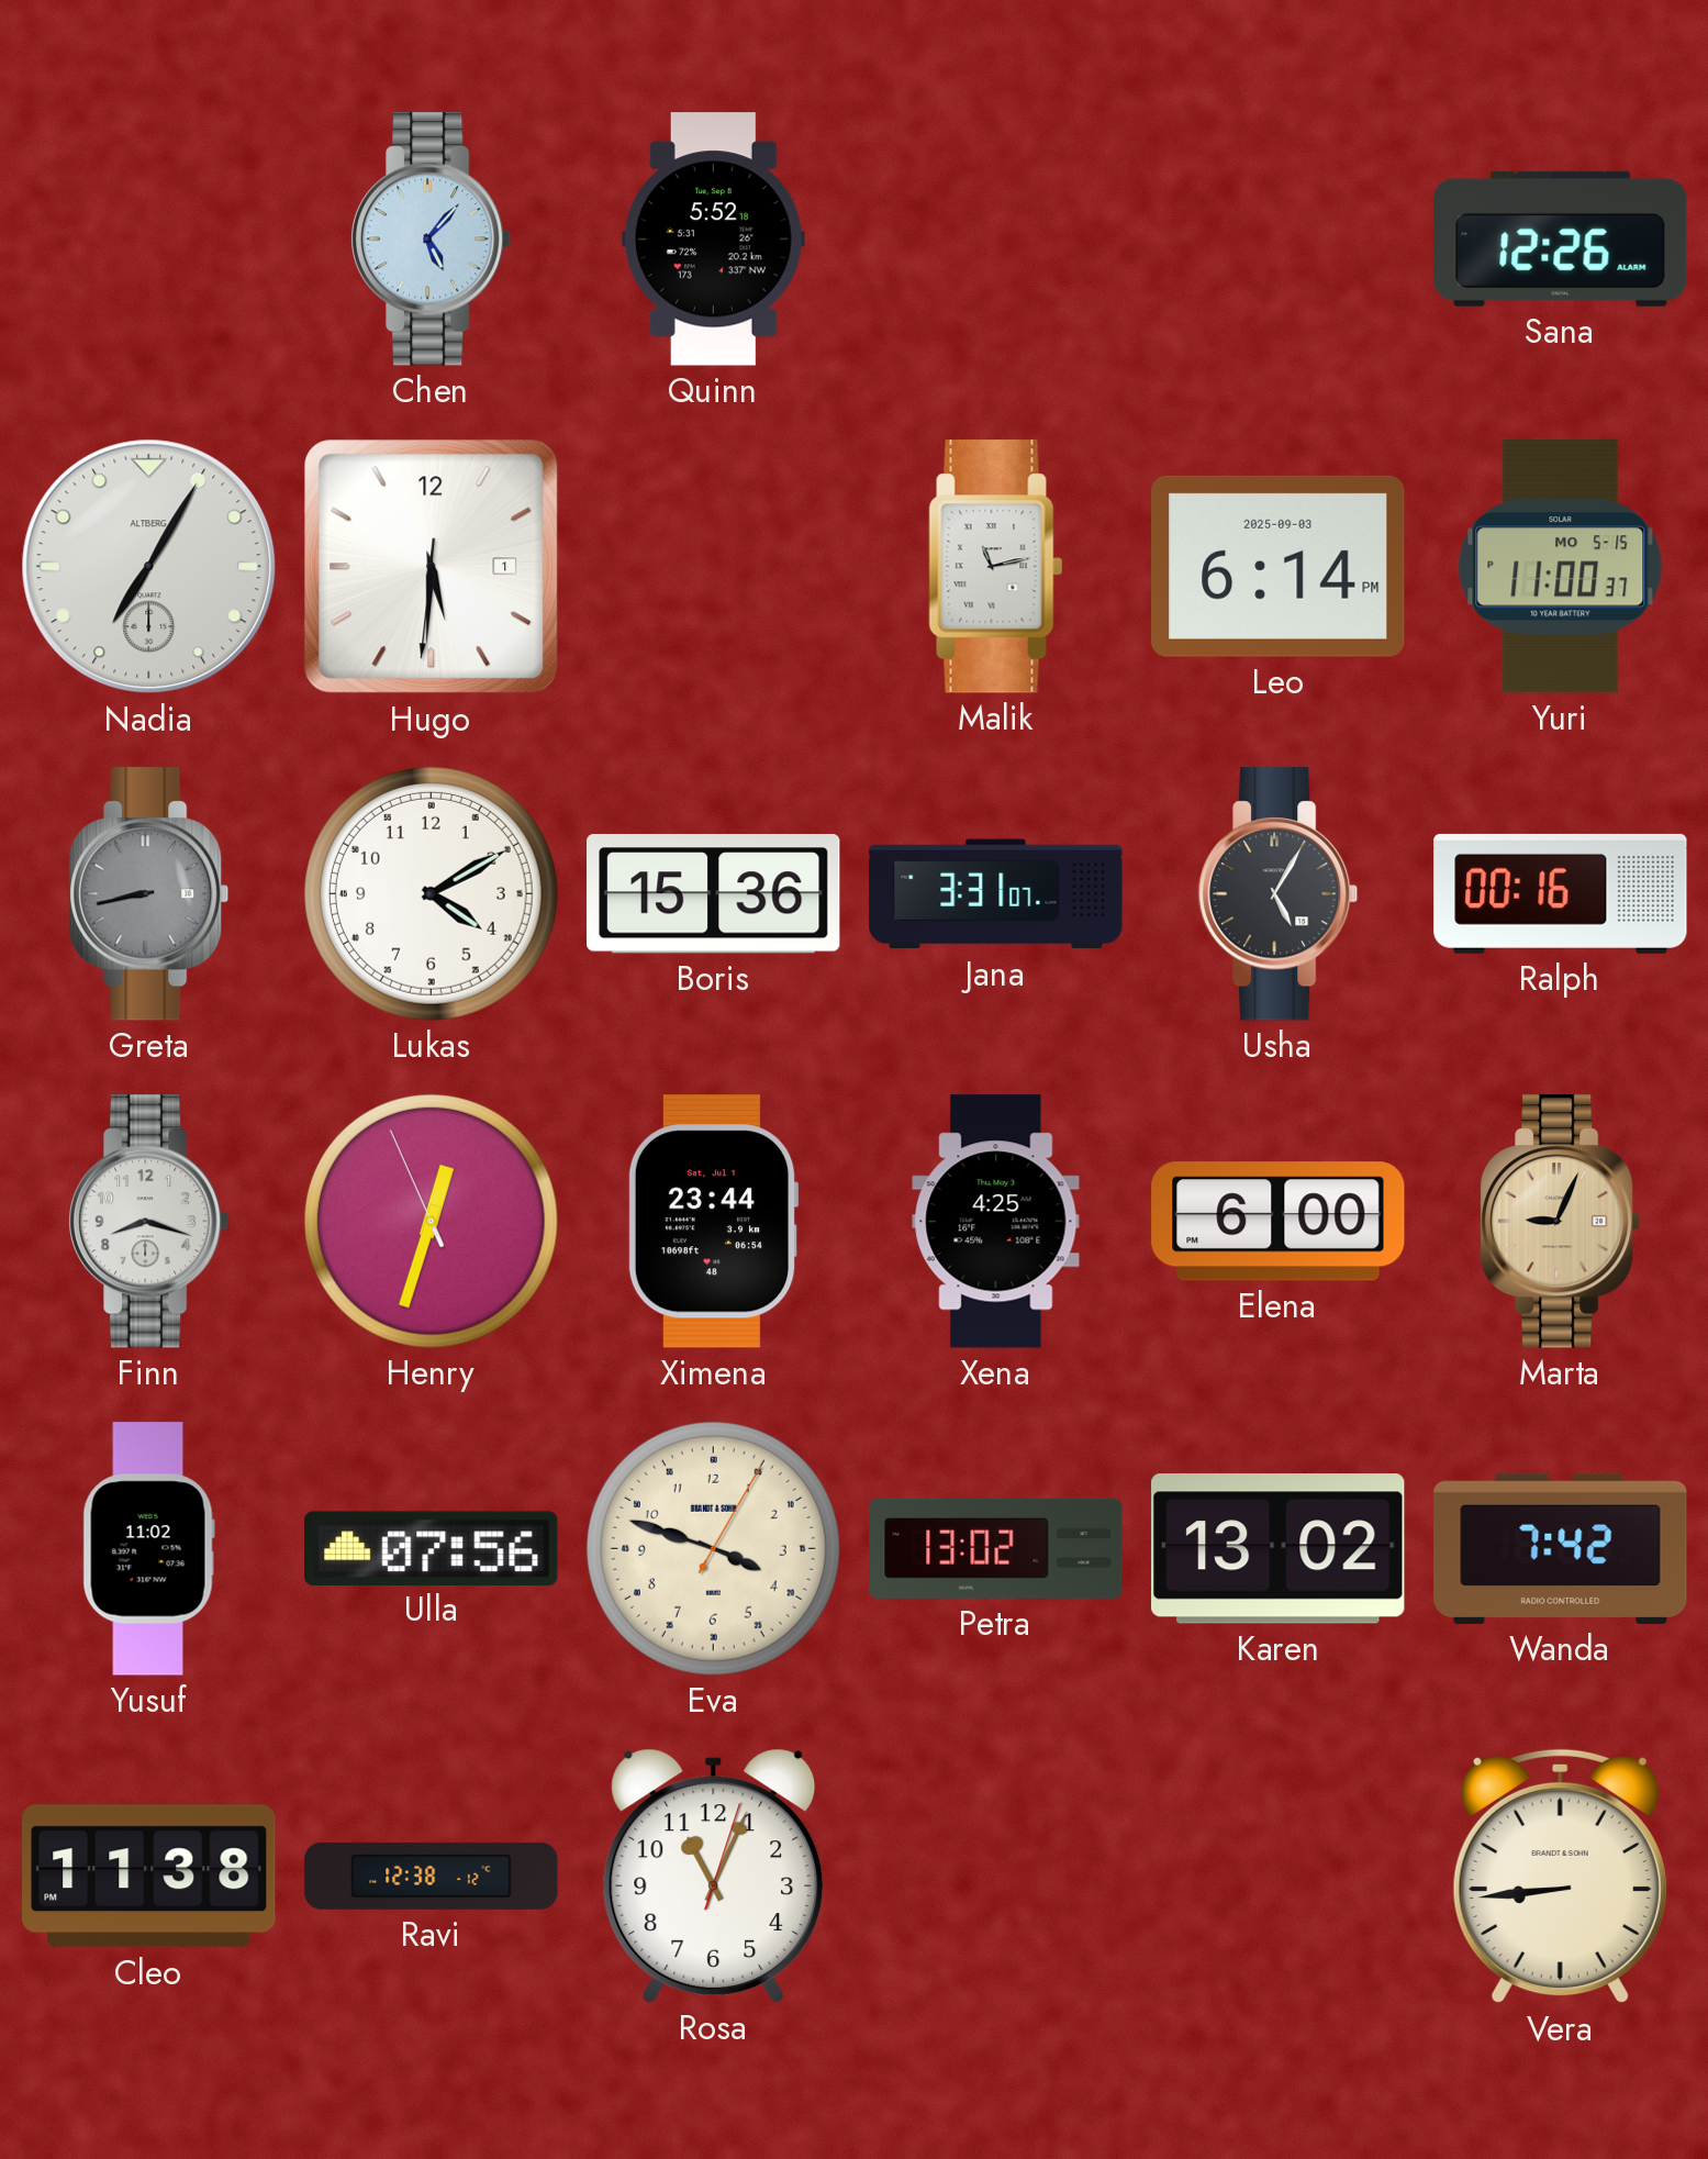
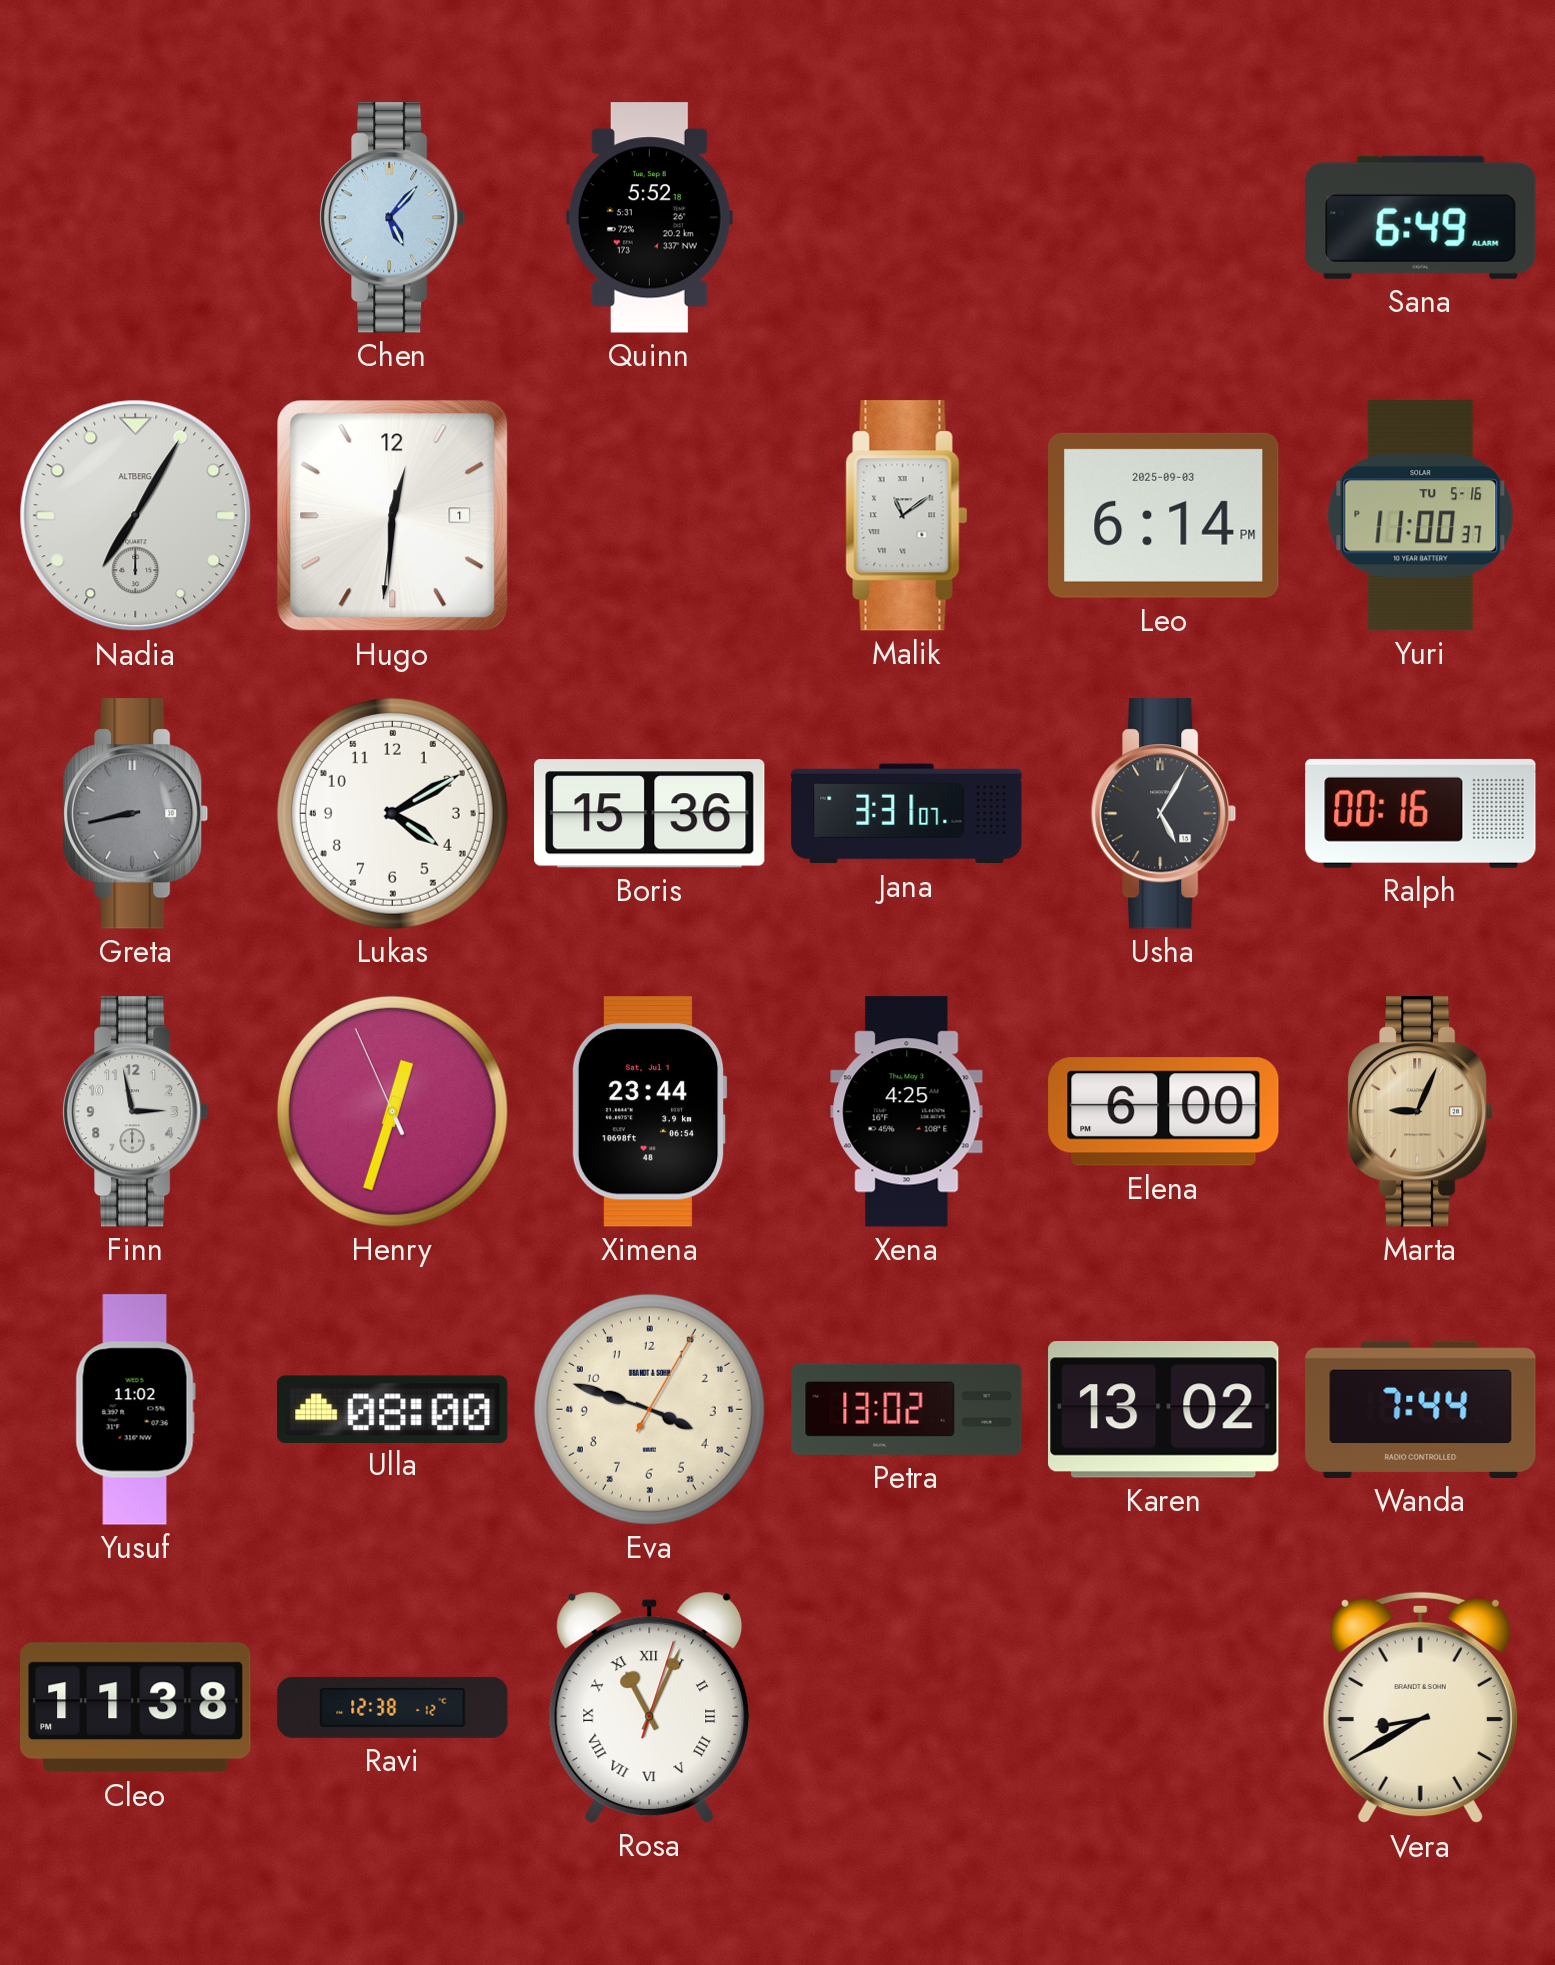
Sana: 12:26 -> 6:49
Hugo: 5:30 -> 12:30
Malik: 11:13 -> 11:09
Yuri date: MO 5-15 -> TU 5-16
Finn: 8:18 -> 2:58
Ulla: 07:56 -> 08:00
Wanda: 7:42 -> 7:44
Rosa numerals: Arabic -> Roman
Vera: 8:44 -> 8:40
